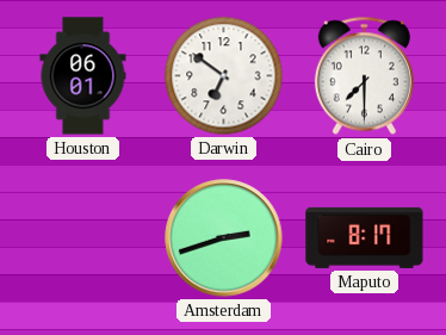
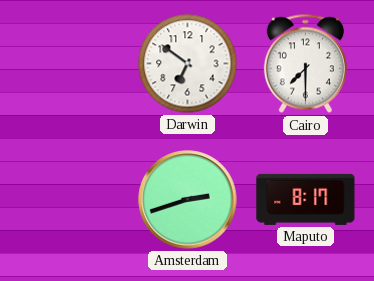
Houston: 06:01 -> none
